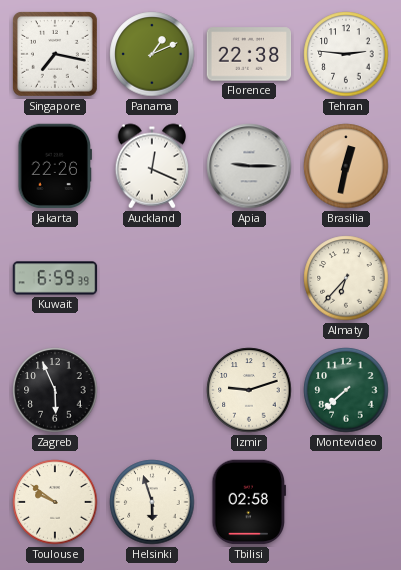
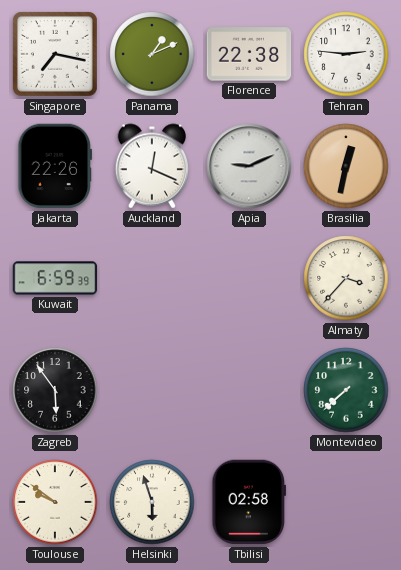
Apia: 9:15 -> 9:11
Almaty: 6:37 -> 3:37
Zagreb: 5:56 -> 5:54
Izmir: 9:12 -> none
